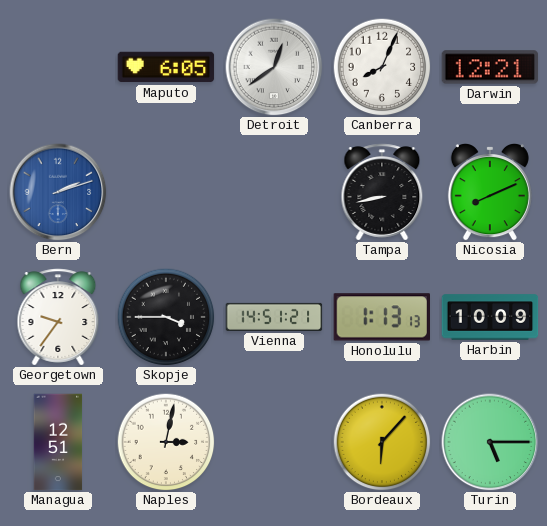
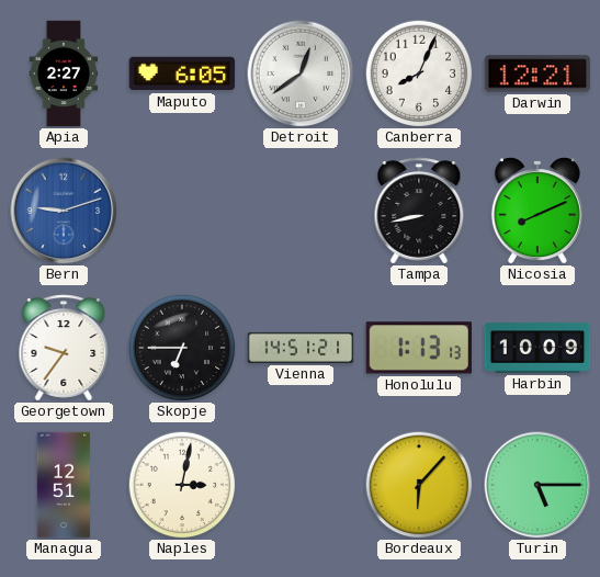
Apia: none -> 2:27
Bern: 2:12 -> 9:12
Skopje: 3:45 -> 6:45
